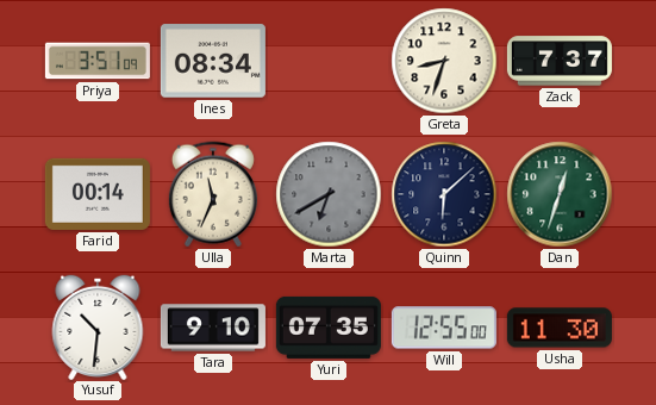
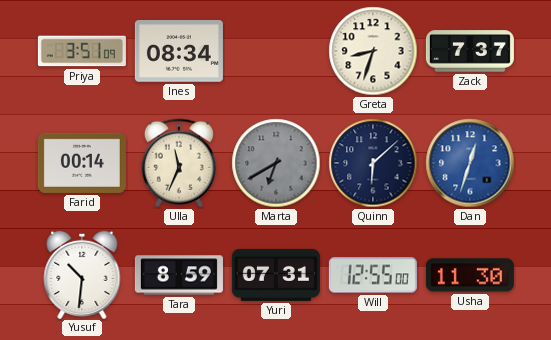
Dan dial: green -> blue
Tara: 9:10 -> 8:59
Yuri: 07:35 -> 07:31
